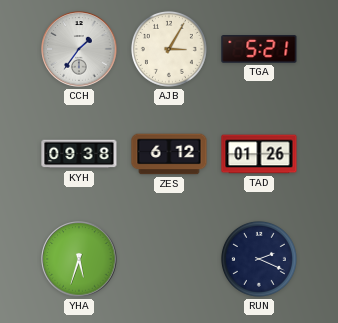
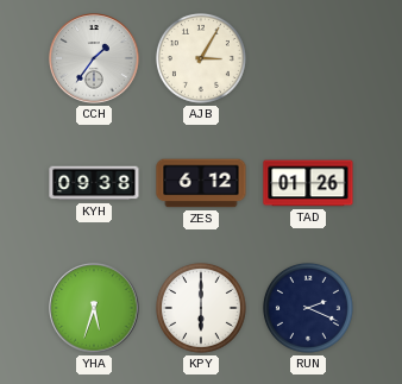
TGA: 5:21 -> none
KPY: none -> 6:00
